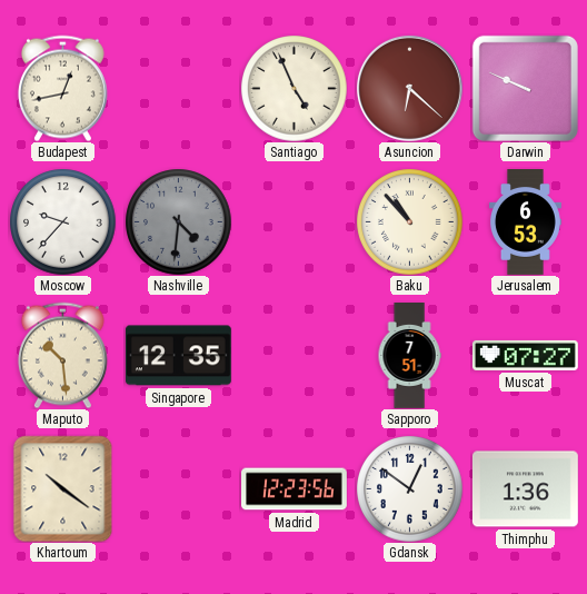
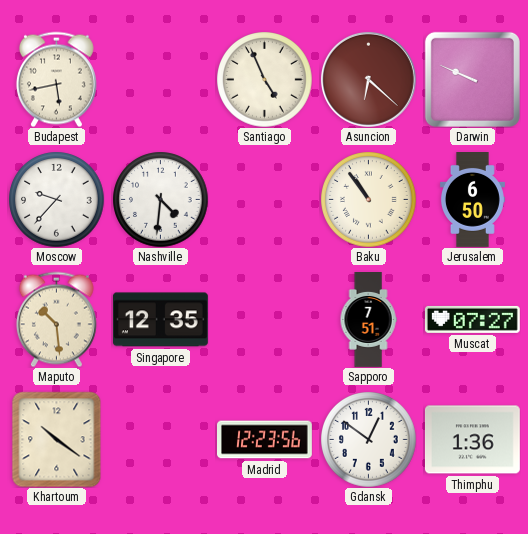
Budapest: 12:43 -> 5:43
Nashville dial: grey -> white
Baku: 10:53 -> 10:54
Jerusalem: 6:53 -> 6:50
